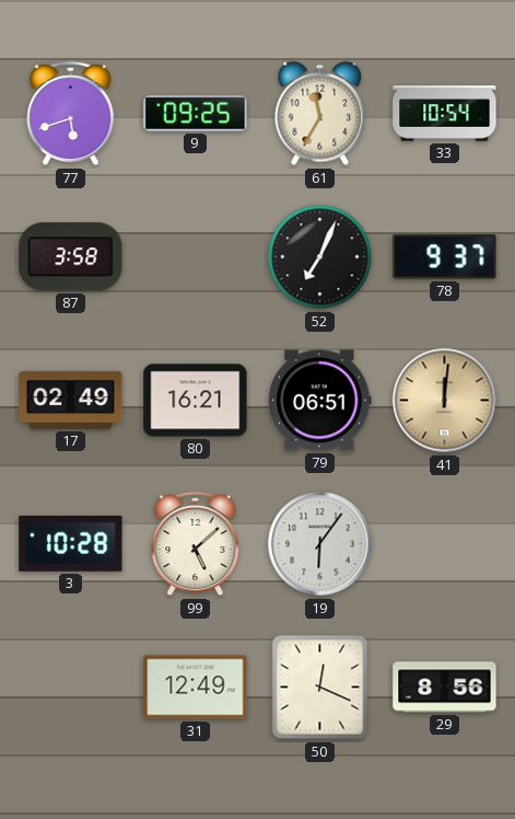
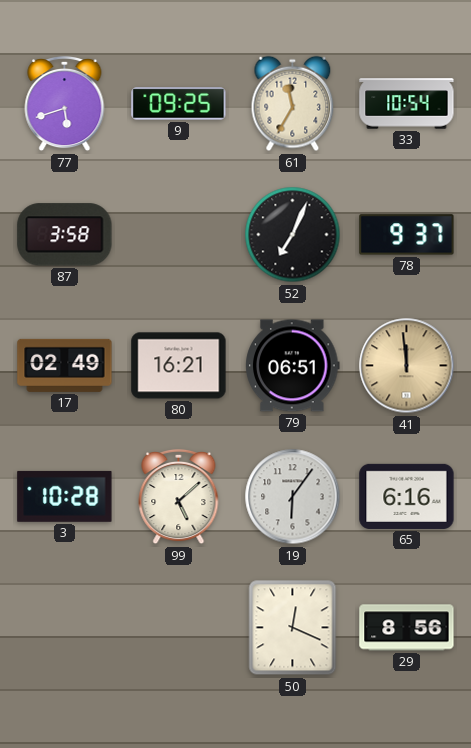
41: 12:01 -> 11:59
65: none -> 6:16
31: 12:49 -> none
